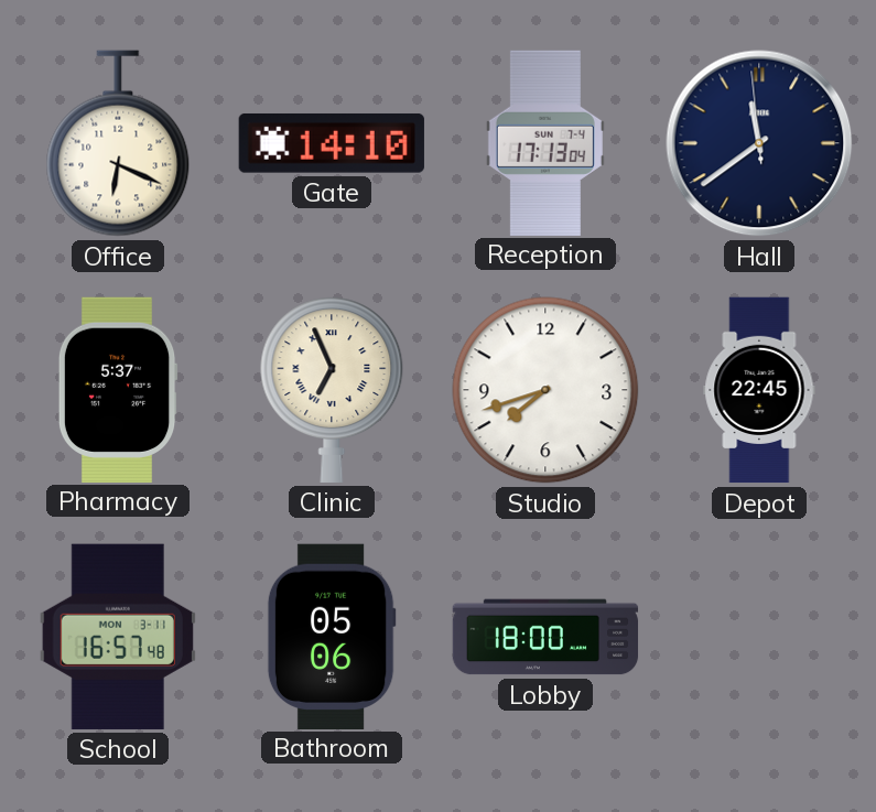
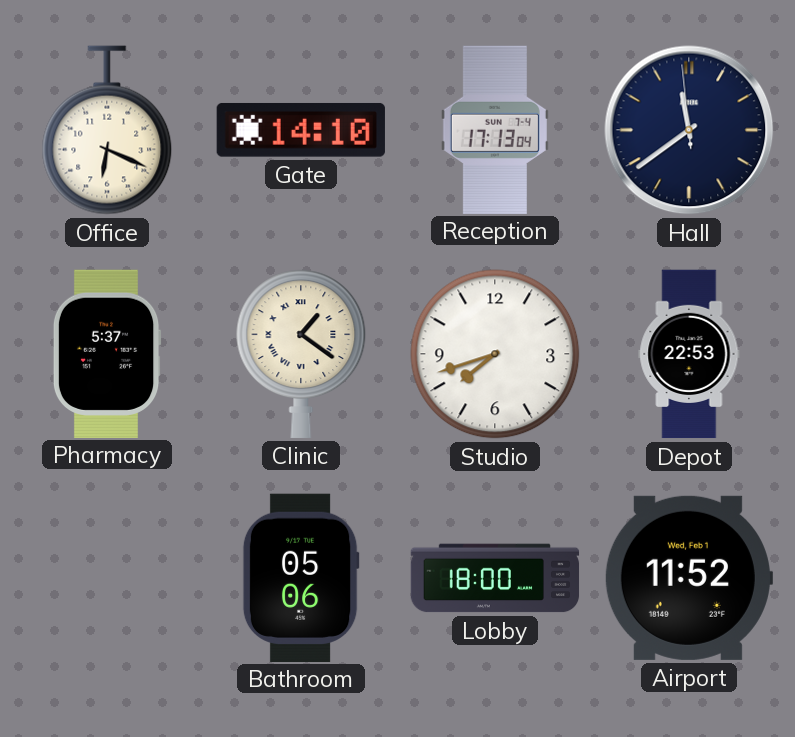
Clinic: 6:56 -> 1:21
Depot: 22:45 -> 22:53
School: 16:57 -> none
Airport: none -> 11:52
